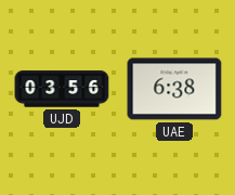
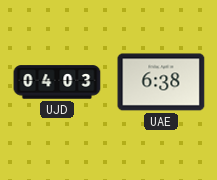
UJD: 03:56 -> 04:03
